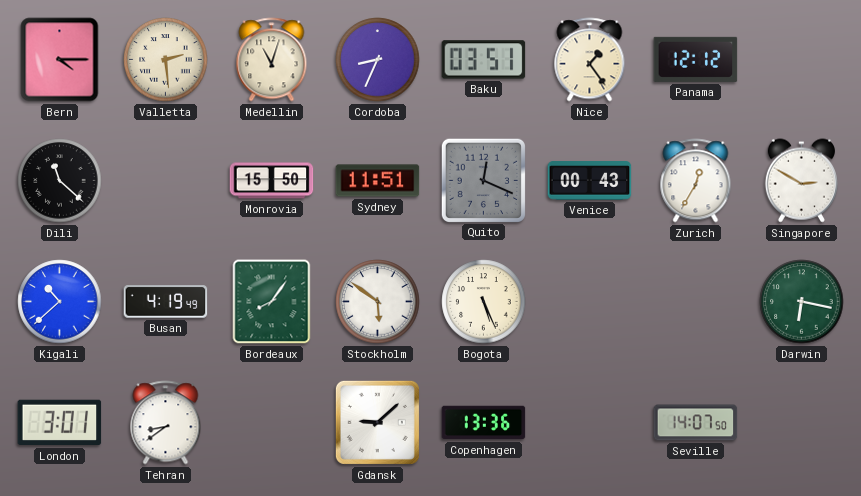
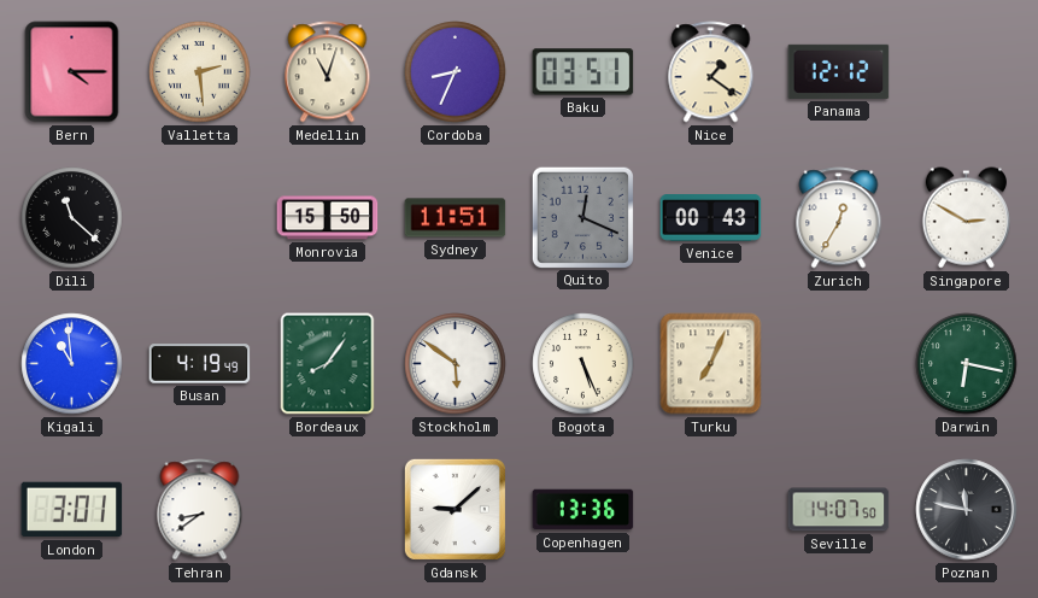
Nice: 1:24 -> 1:21
Kigali: 10:38 -> 10:59
Turku: none -> 7:04
Poznan: none -> 11:47
